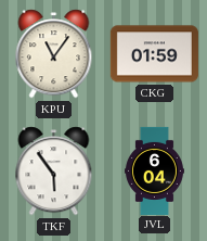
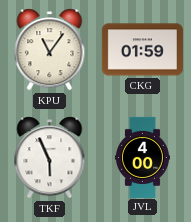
TKF: 5:54 -> 5:56
JVL: 6:04 -> 4:00
